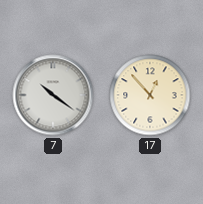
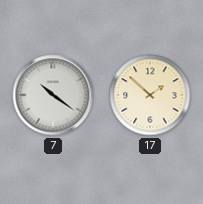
17: 12:53 -> 1:52
